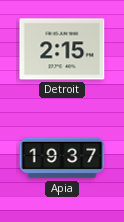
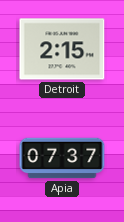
Apia: 19:37 -> 07:37
